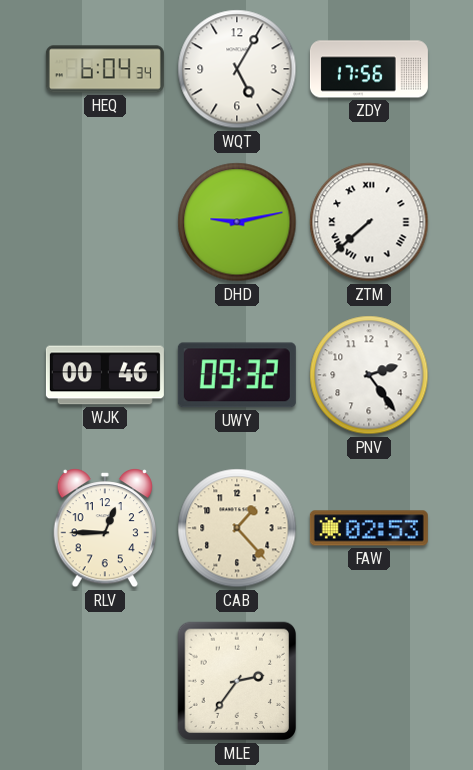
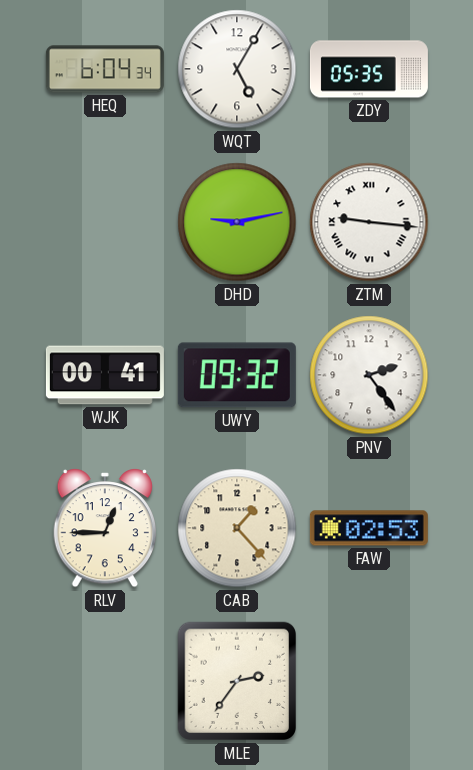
ZDY: 17:56 -> 05:35
ZTM: 7:38 -> 9:16
WJK: 00:46 -> 00:41
